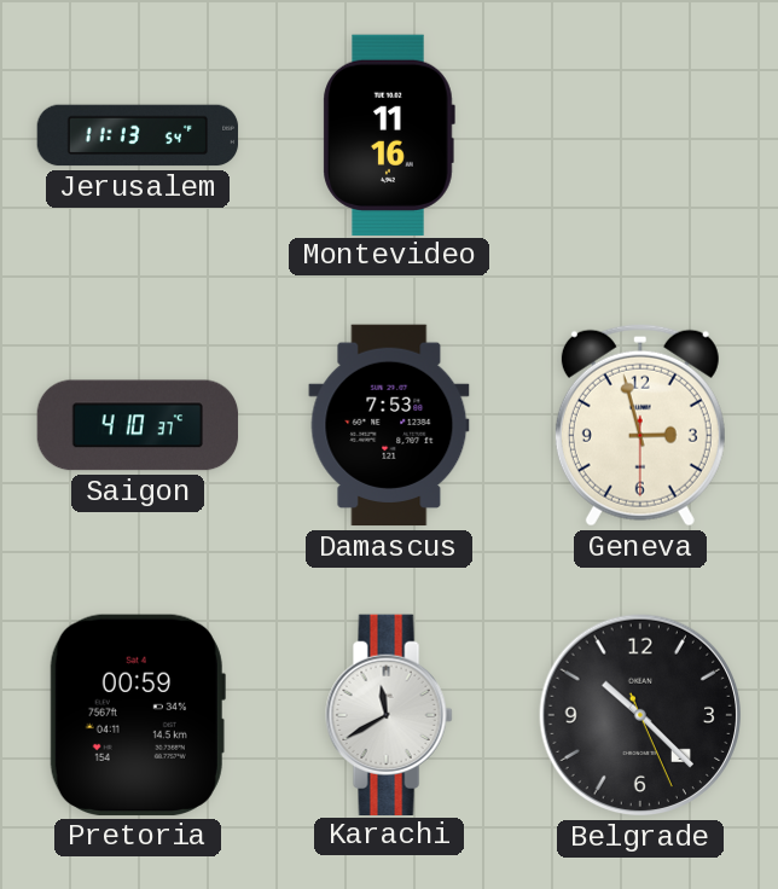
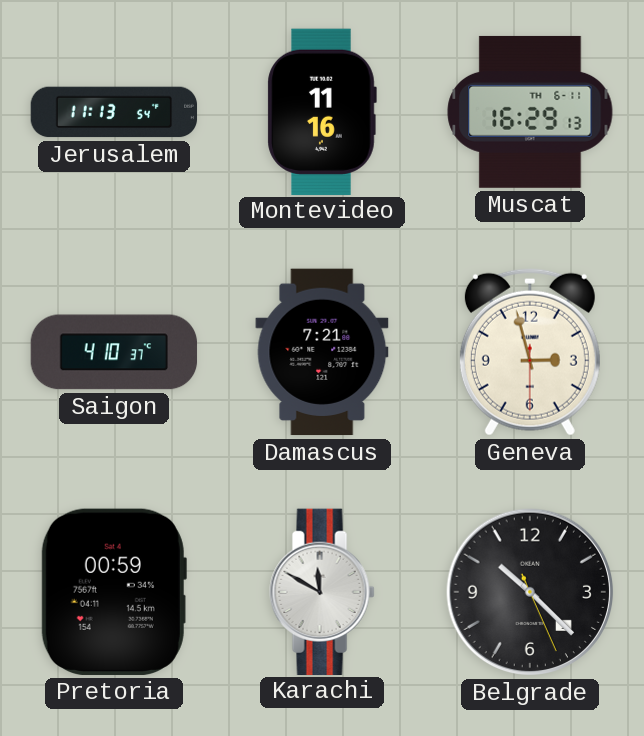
Muscat: none -> 16:29
Damascus: 7:53 -> 7:21
Karachi: 11:40 -> 11:50
